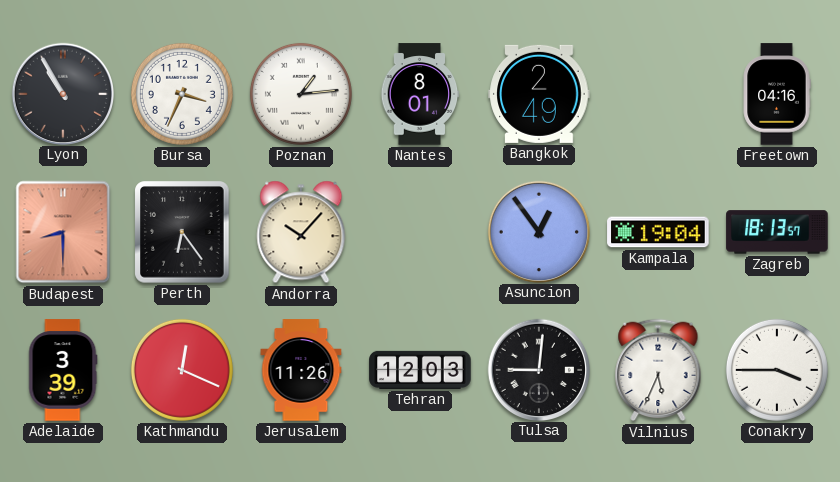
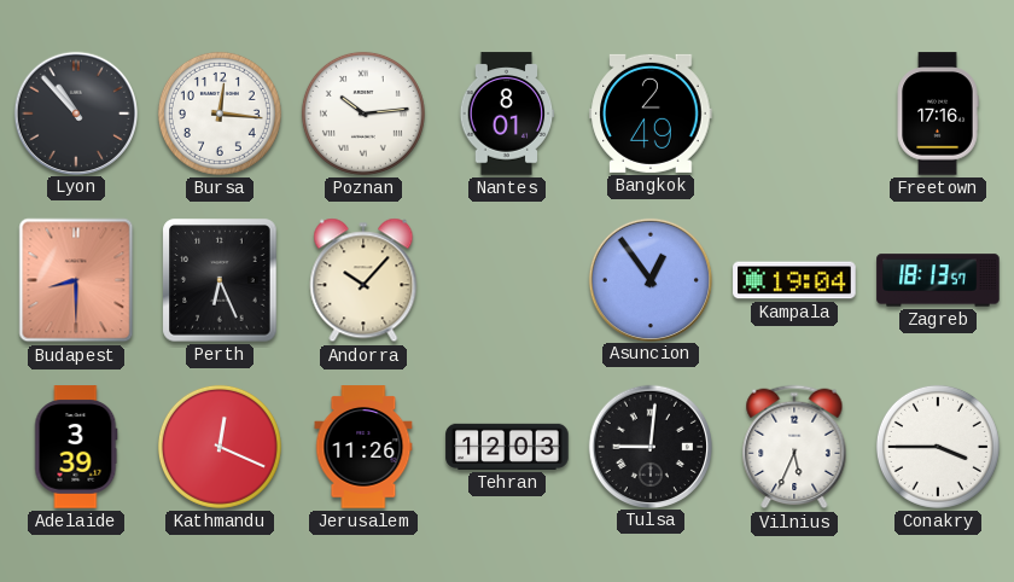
Lyon: 10:55 -> 10:53
Bursa: 3:34 -> 12:16
Poznan: 1:14 -> 10:14
Freetown: 04:16 -> 17:16
Perth: 6:24 -> 6:26
